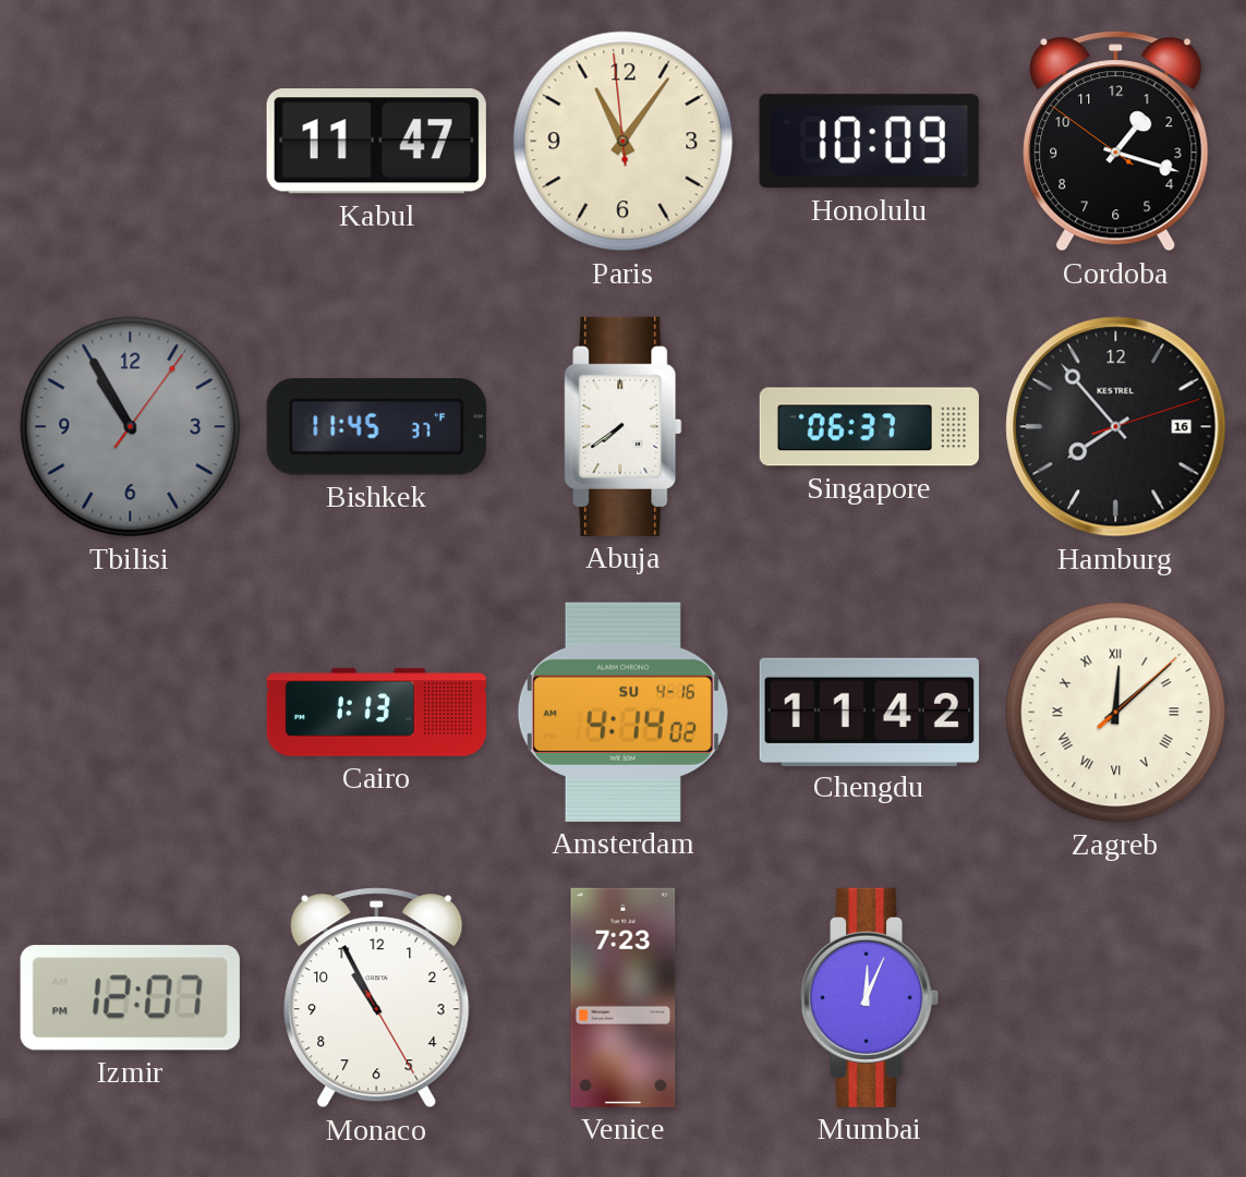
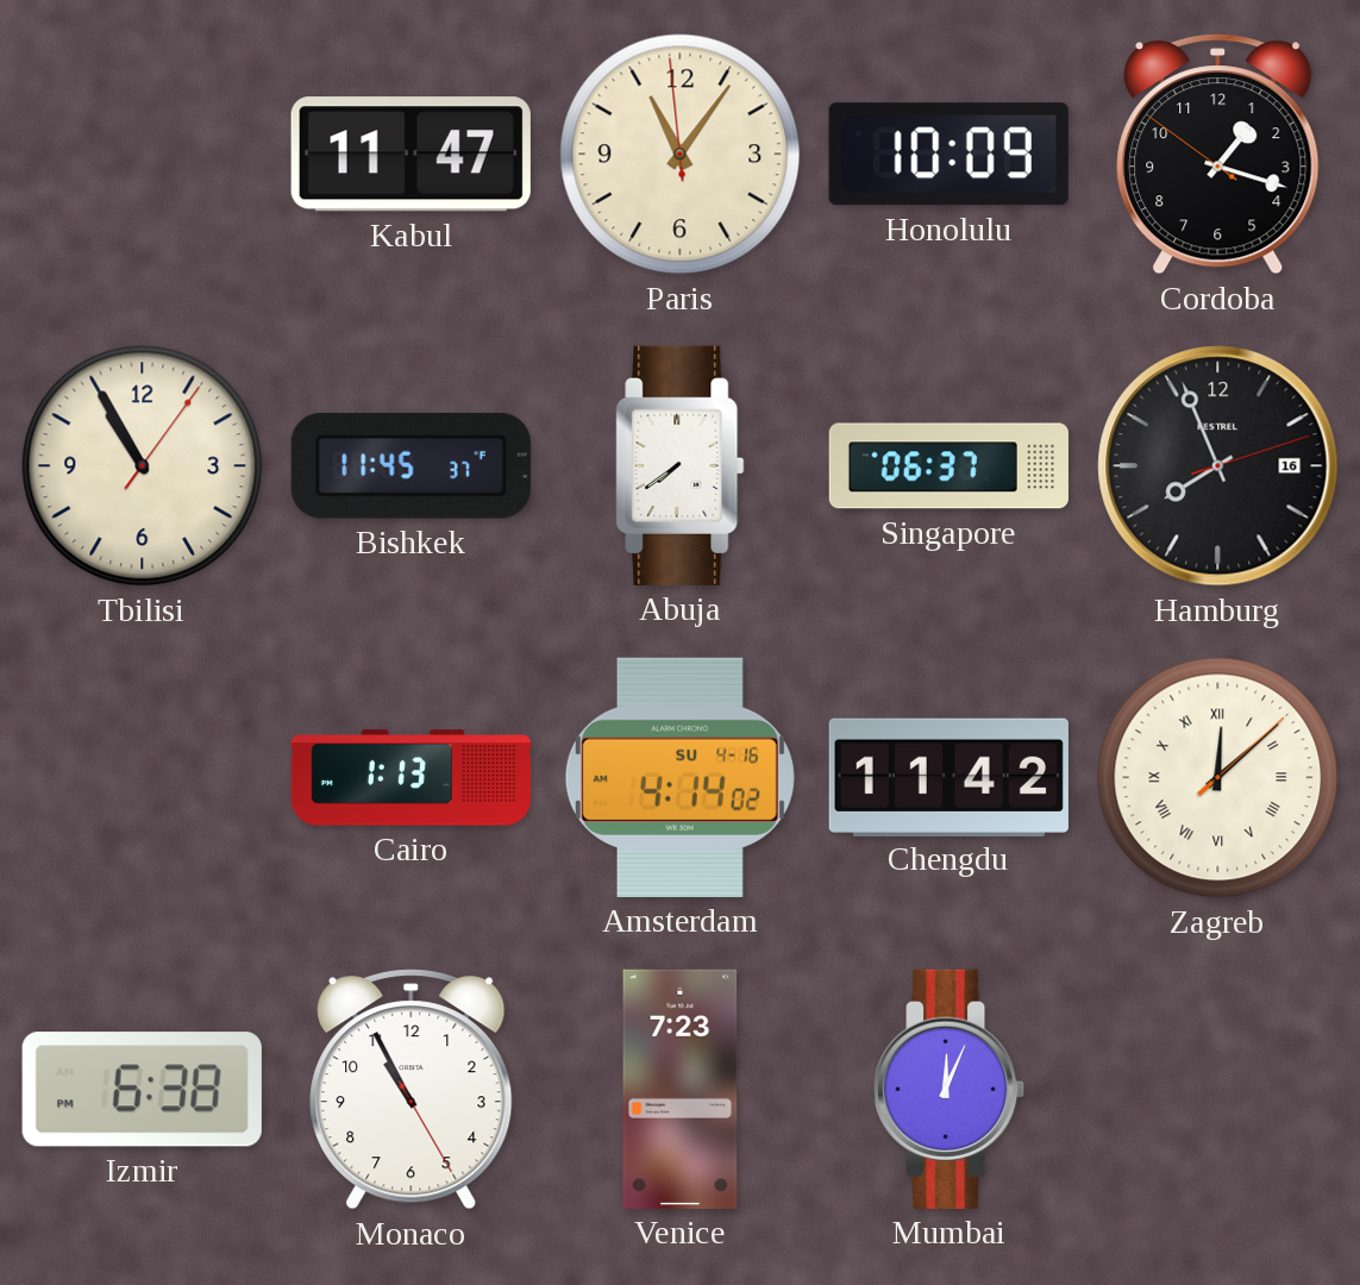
Tbilisi dial: grey -> cream
Hamburg: 7:53 -> 7:56
Izmir: 12:07 -> 6:38
